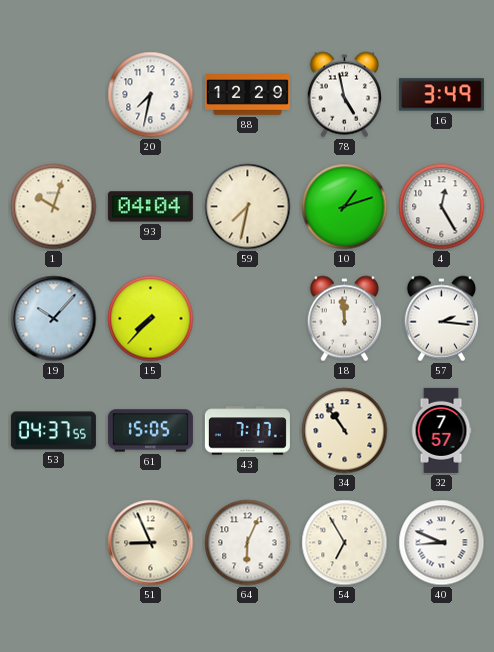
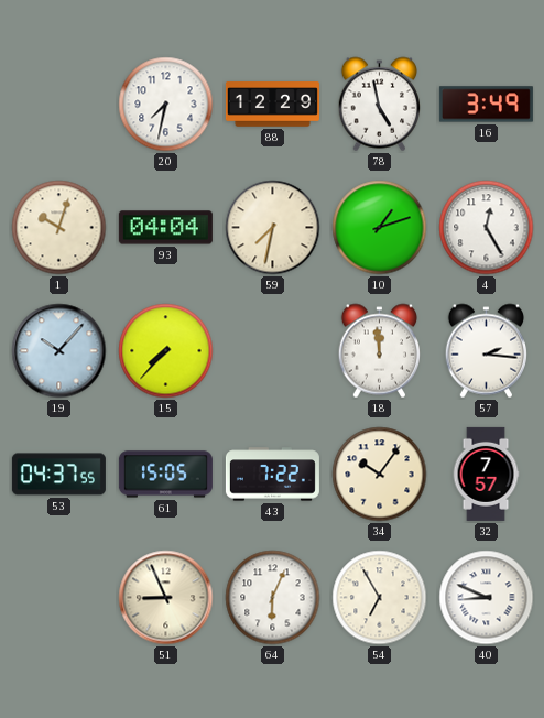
43: 7:17 -> 7:22
34: 10:54 -> 10:06
